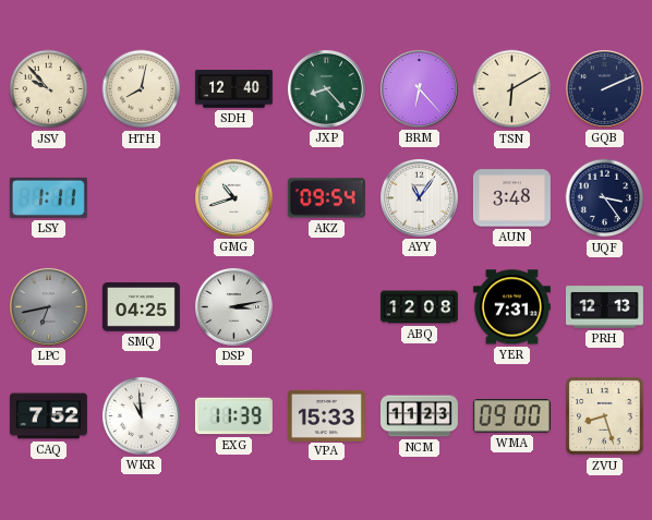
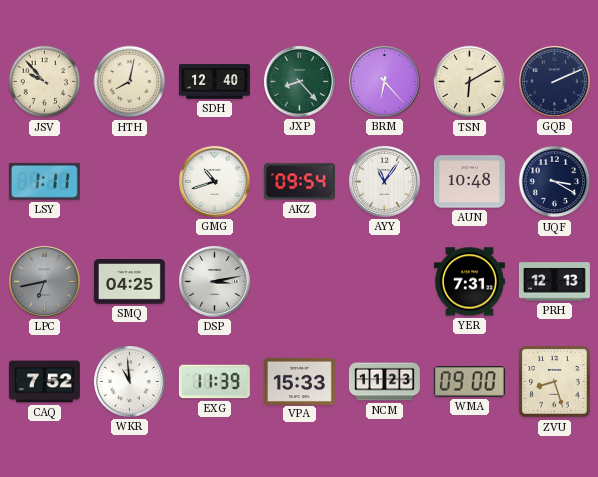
AUN: 3:48 -> 10:48
UQF: 3:24 -> 3:20
ABQ: 12:08 -> none
